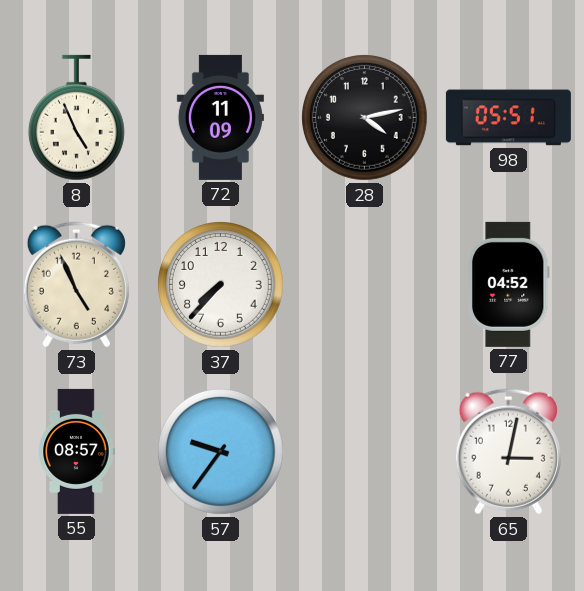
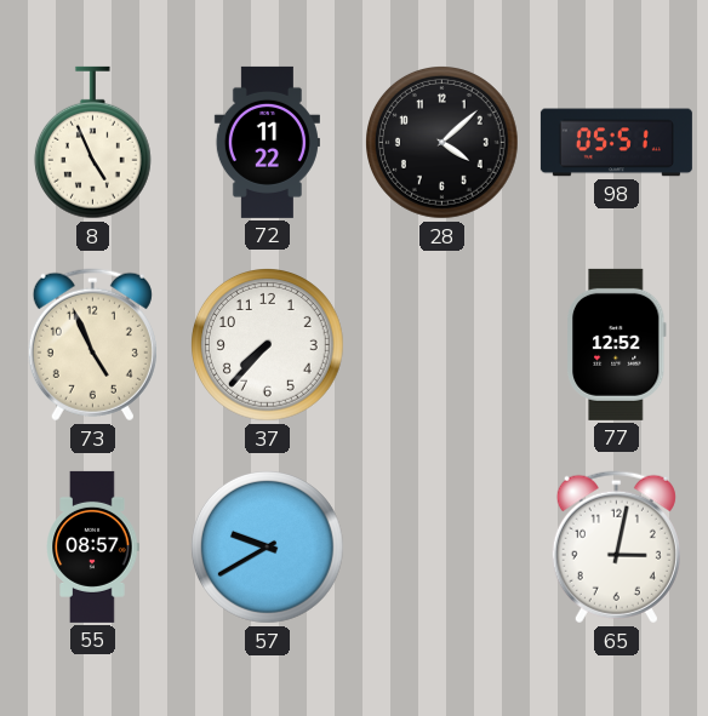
72: 11:09 -> 11:22
28: 4:13 -> 4:08
77: 04:52 -> 12:52
57: 9:36 -> 9:40
